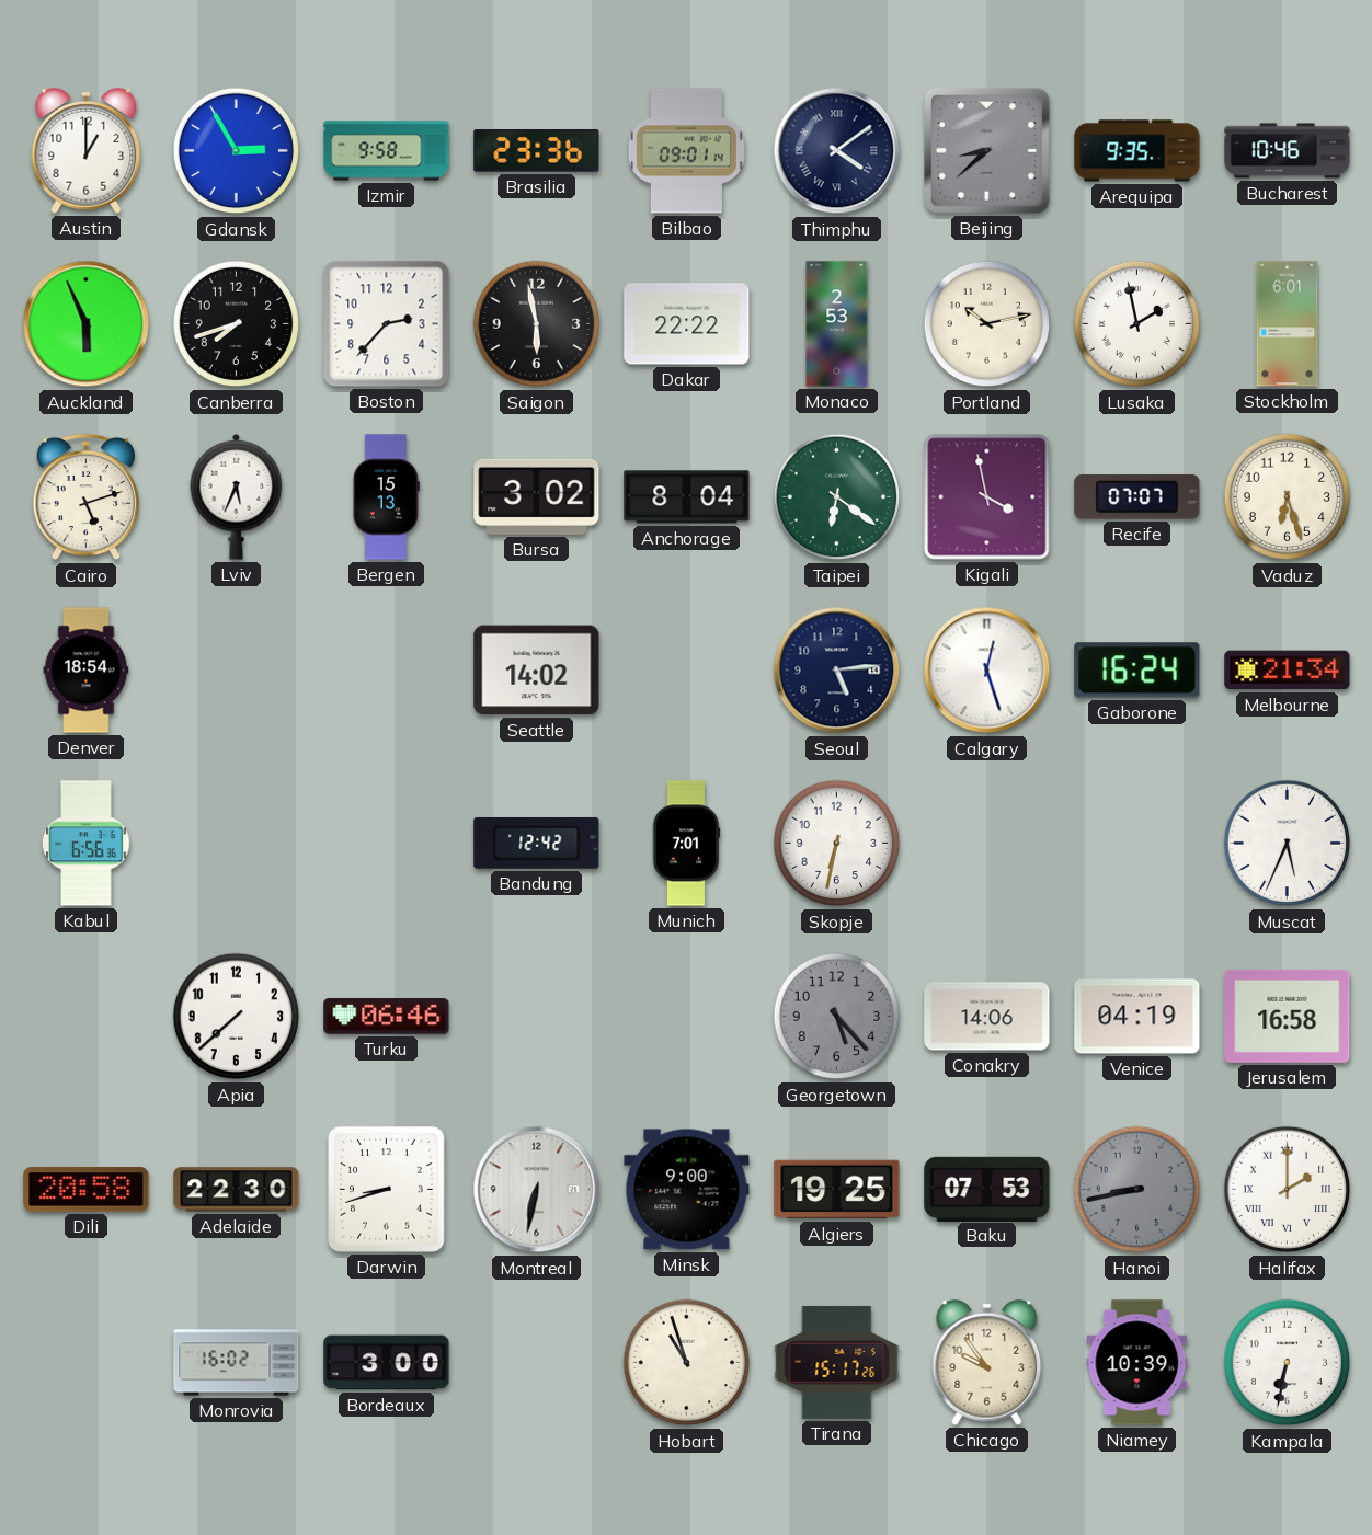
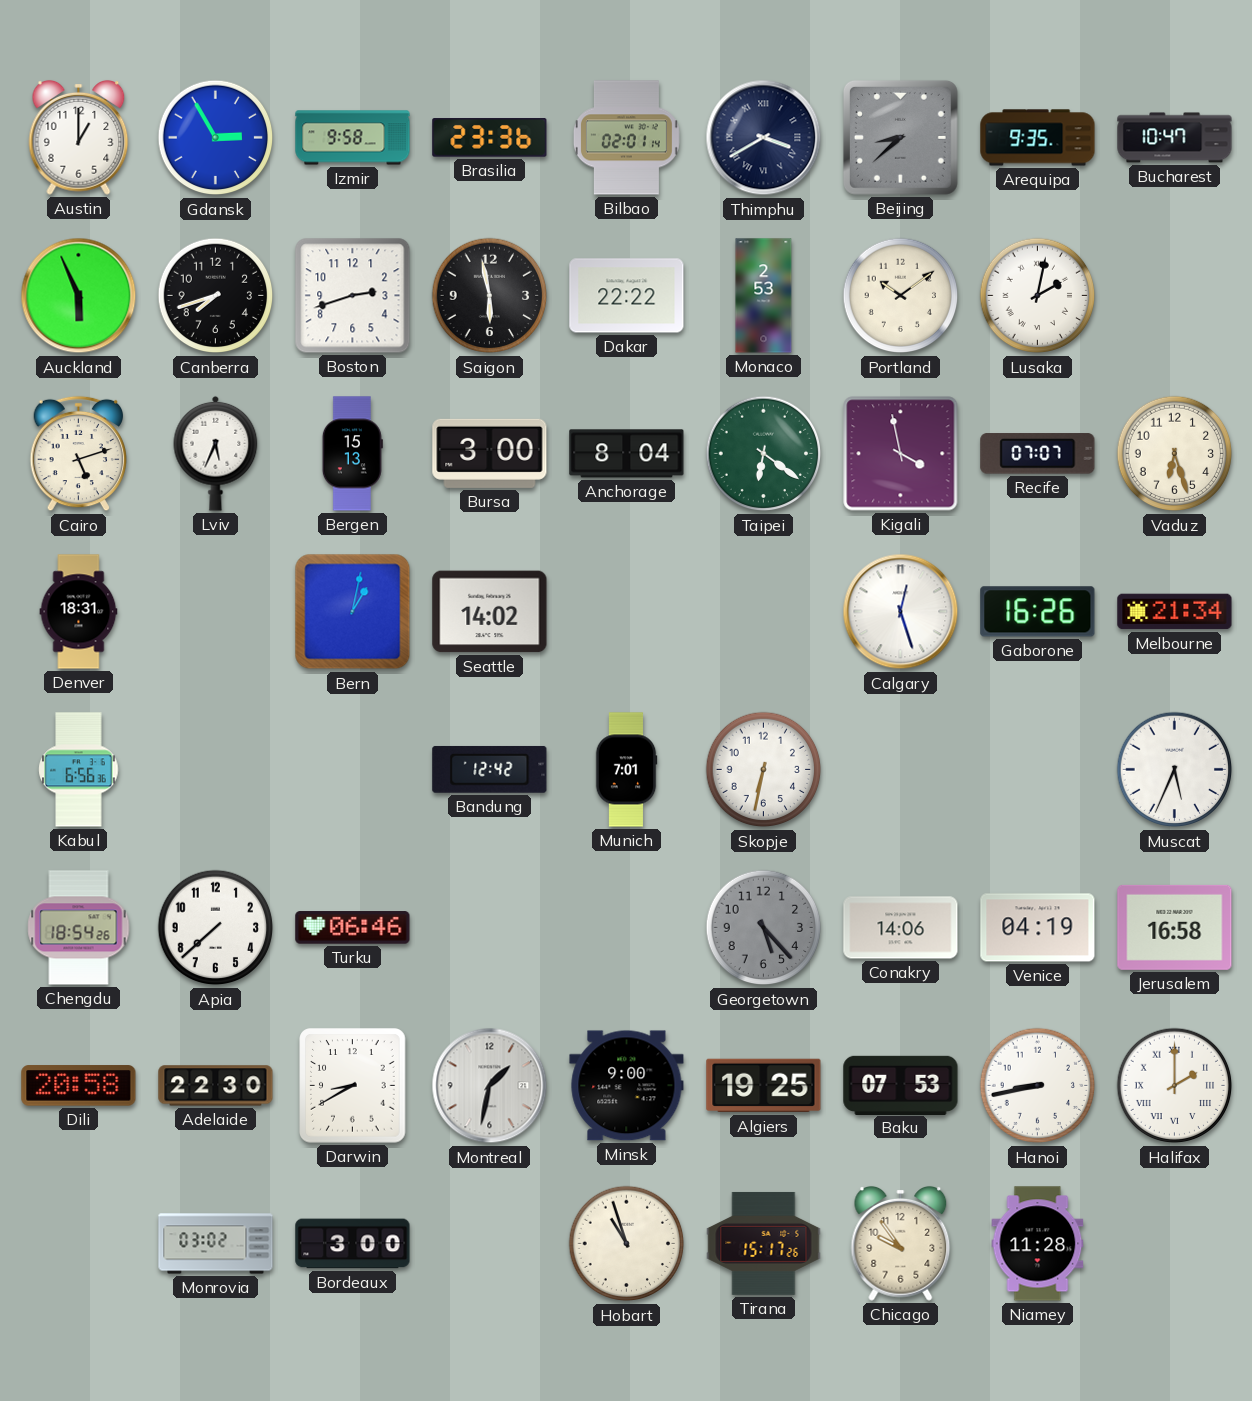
Bilbao: 09:01 -> 02:01
Thimphu: 4:09 -> 3:40
Bucharest: 10:46 -> 10:47
Boston: 2:37 -> 2:42
Portland: 10:13 -> 10:09
Lusaka: 1:58 -> 2:02
Stockholm: 6:01 -> none
Bursa: 3:02 -> 3:00
Denver: 18:54 -> 18:31
Bern: none -> 1:02
Seoul: 5:14 -> none
Gaborone: 16:24 -> 16:26
Chengdu: none -> 18:54
Darwin: 8:42 -> 8:40
Montreal: 6:32 -> 1:32
Hanoi dial: grey -> white
Monrovia: 16:02 -> 03:02
Niamey: 10:39 -> 11:28
Kampala: 6:32 -> none
